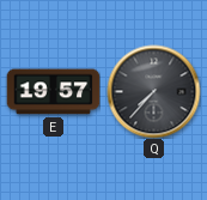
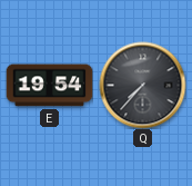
E: 19:57 -> 19:54
